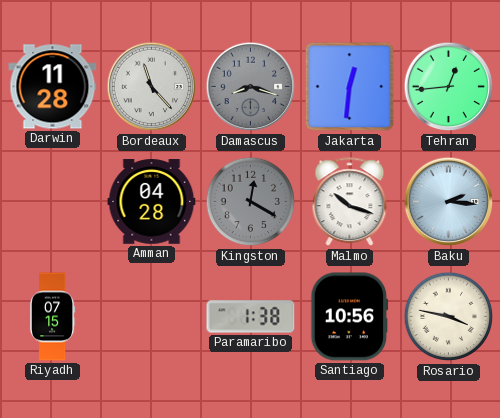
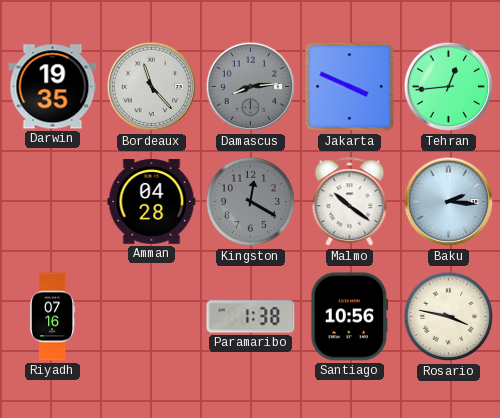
Darwin: 11:28 -> 19:35
Damascus: 8:18 -> 8:14
Jakarta: 12:31 -> 3:49
Malmo: 10:18 -> 10:21
Riyadh: 07:15 -> 07:16
